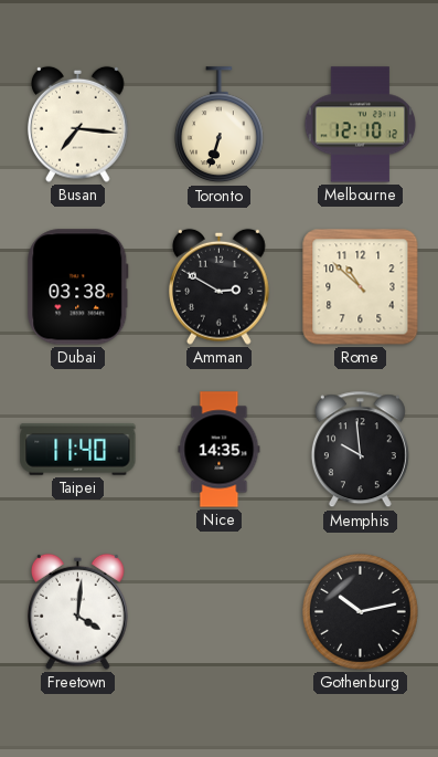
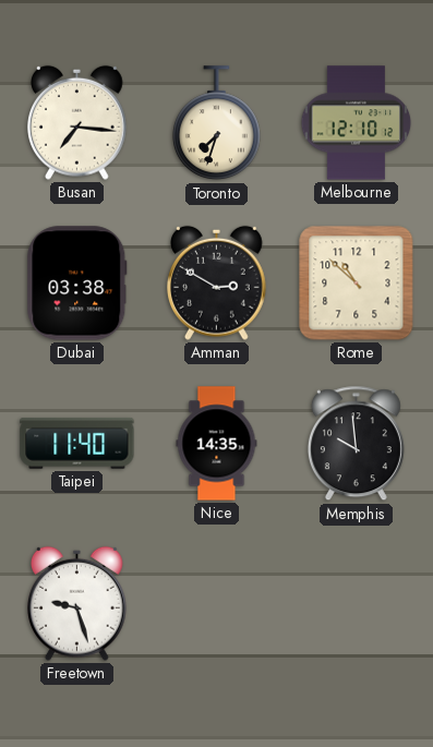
Toronto: 6:33 -> 7:33
Freetown: 4:01 -> 9:27
Gothenburg: 10:13 -> none
